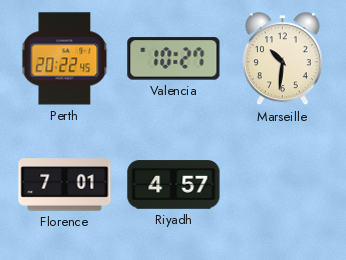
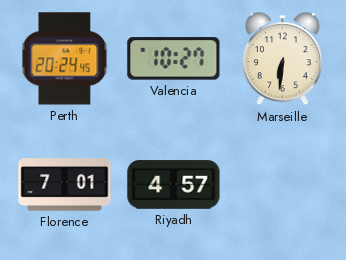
Perth: 20:22 -> 20:24
Marseille: 10:31 -> 6:31
